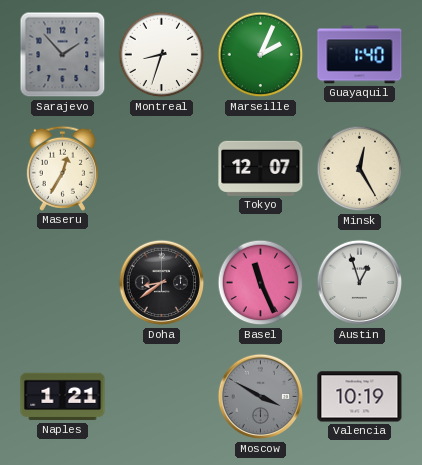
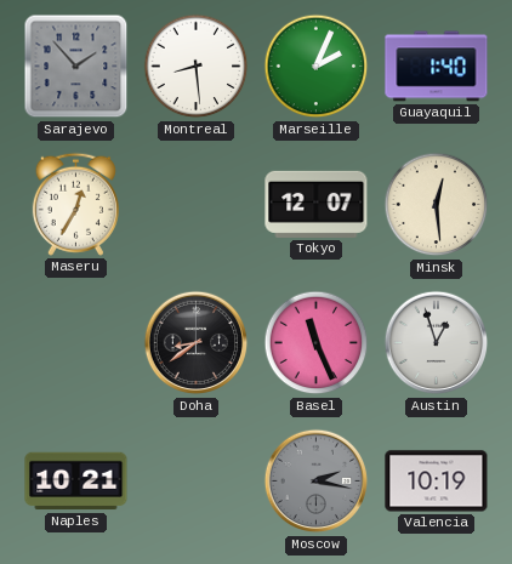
Montreal: 8:33 -> 8:29
Minsk: 12:25 -> 12:29
Naples: 1:21 -> 10:21
Moscow: 3:50 -> 2:17
